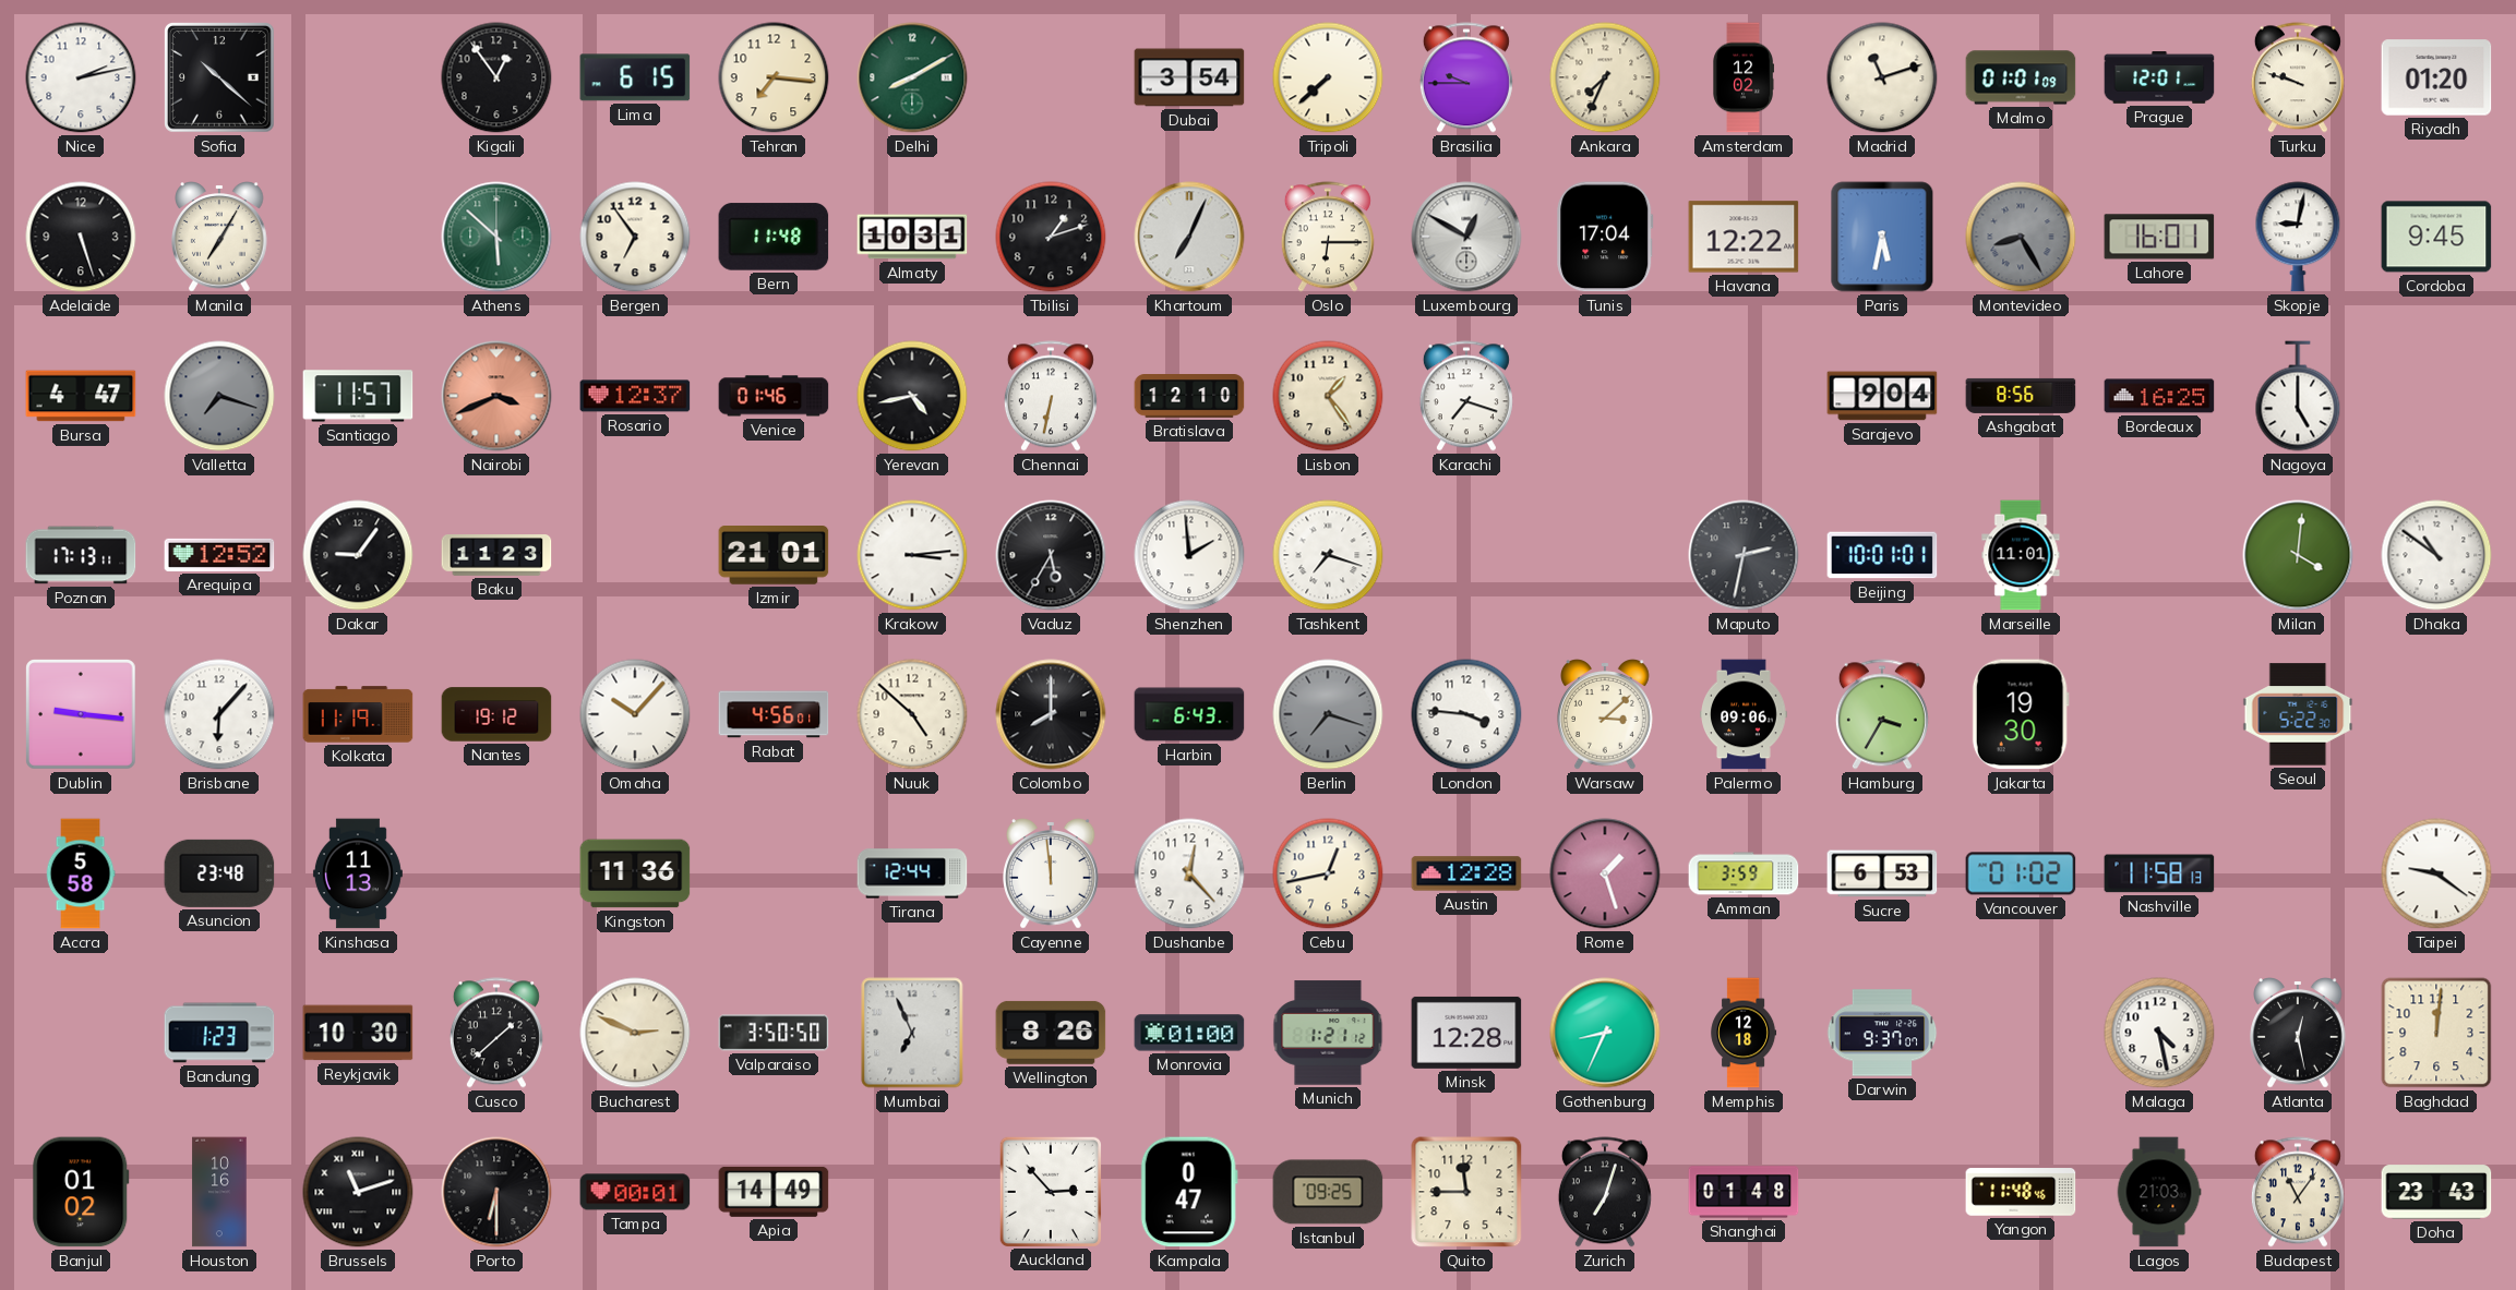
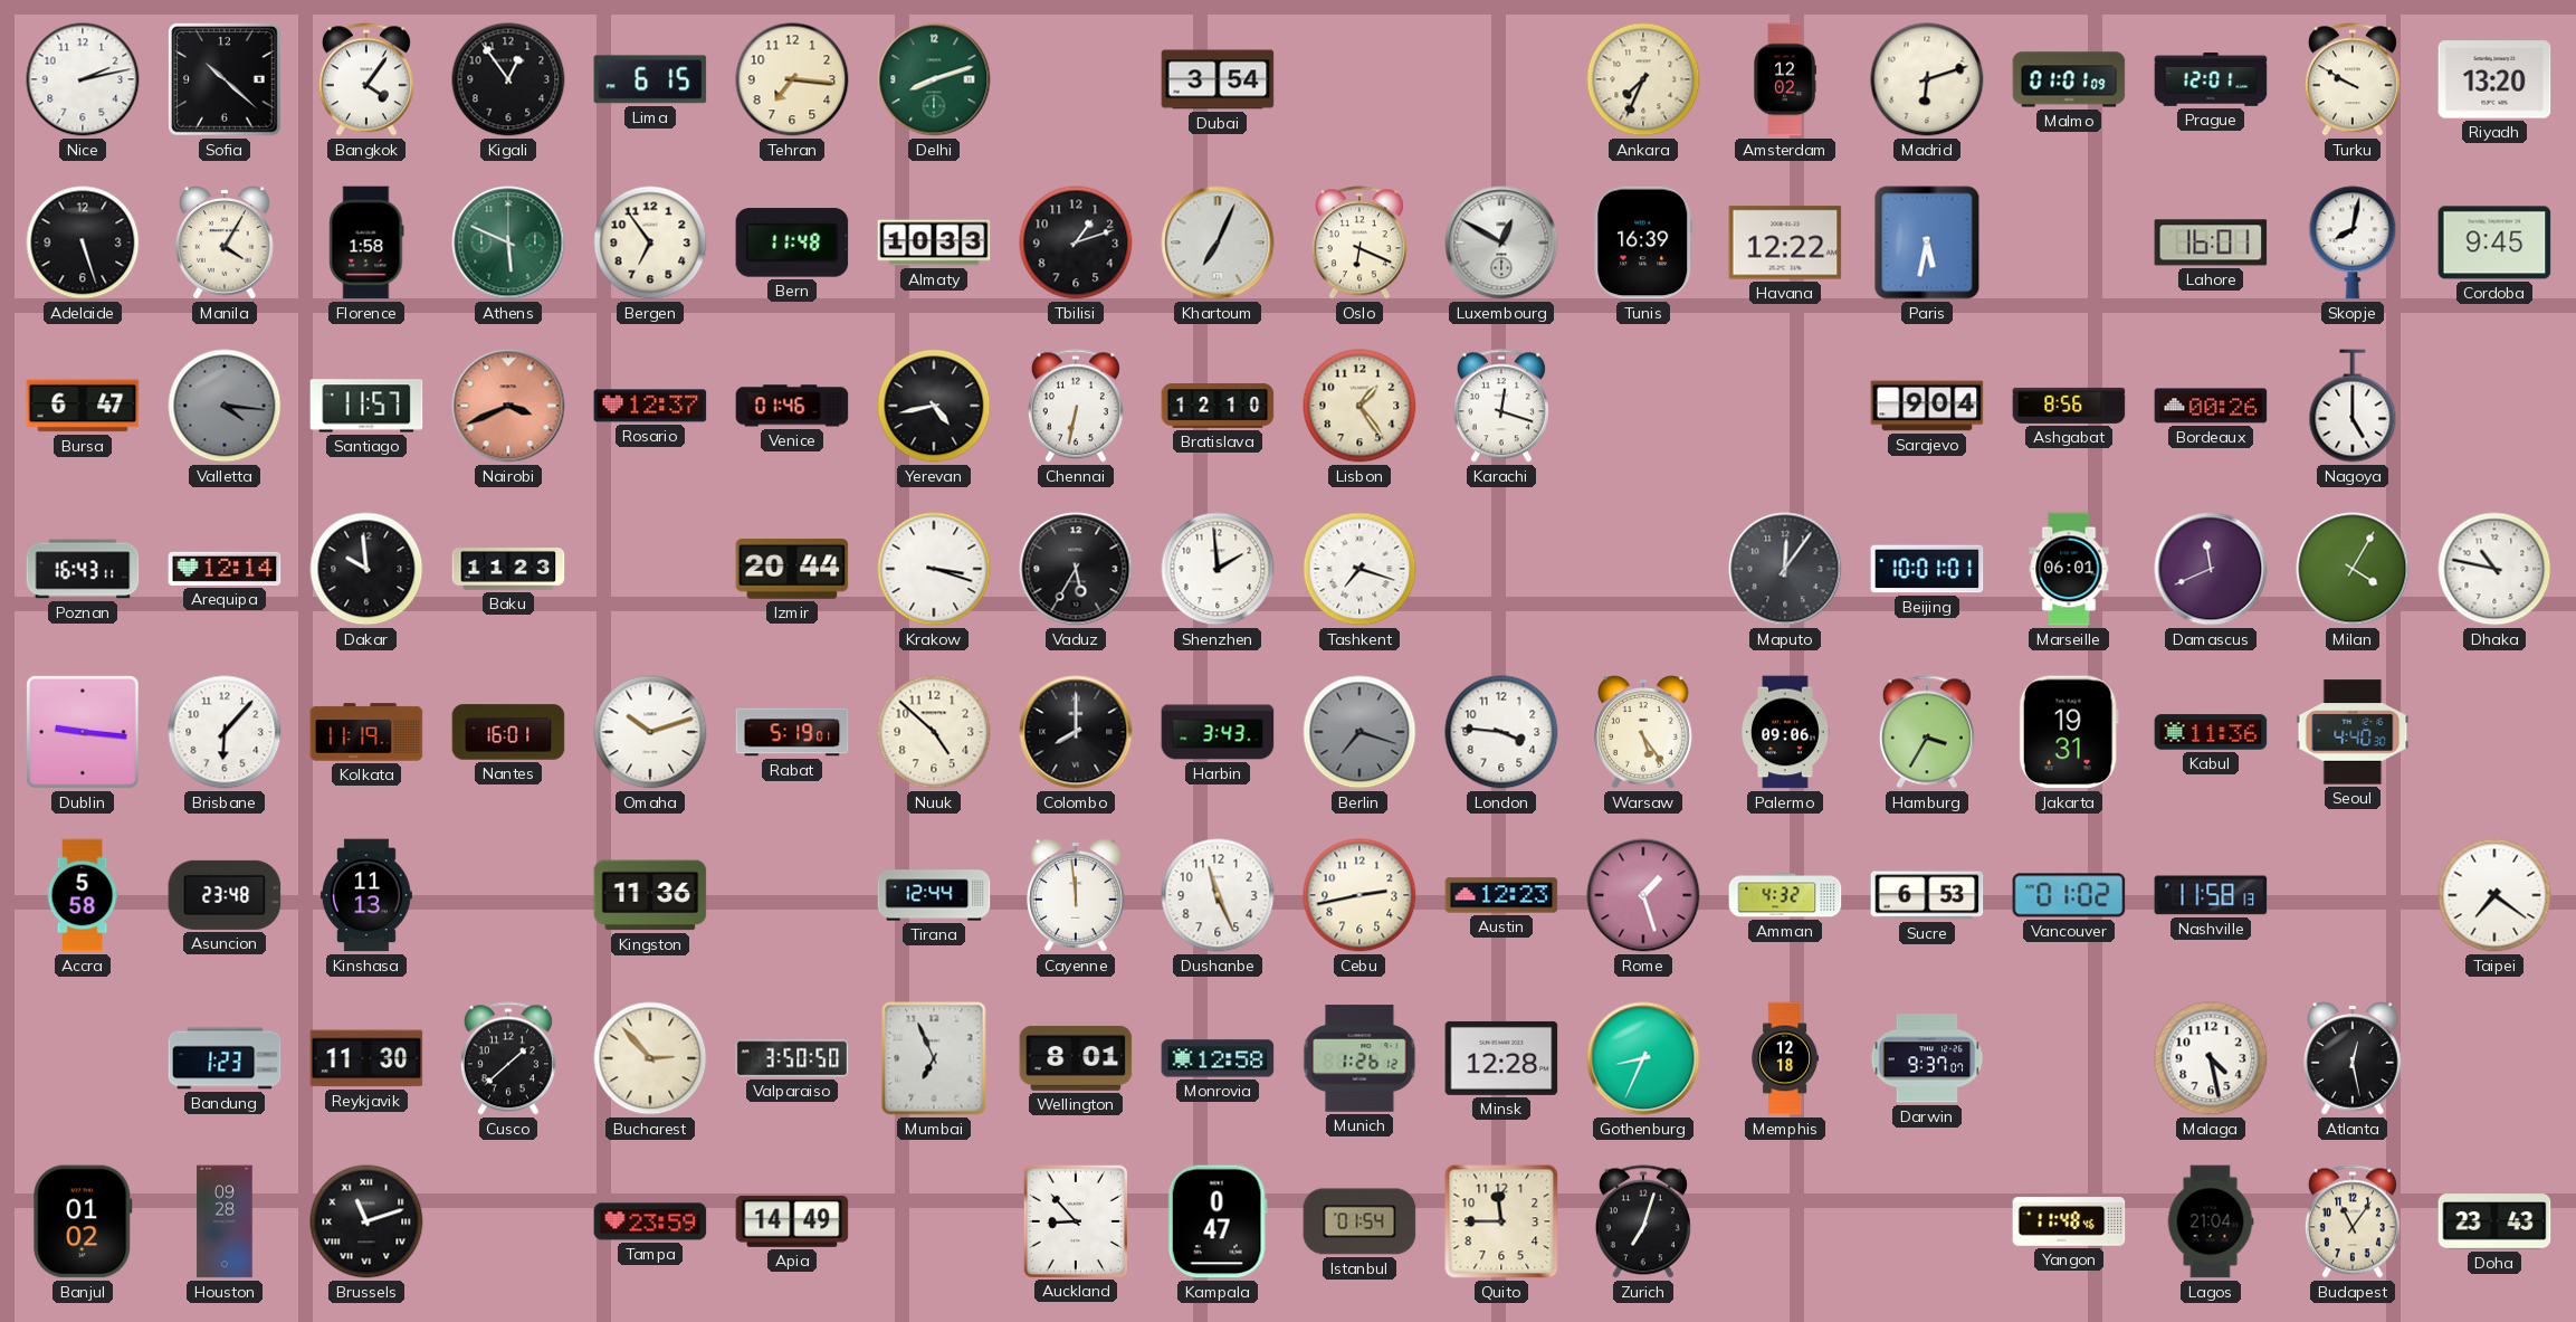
Bangkok: none -> 4:06
Delhi: 8:10 -> 8:12
Tripoli: 7:38 -> none
Brasilia: 9:45 -> none
Madrid: 11:12 -> 6:12
Turku: 9:48 -> 9:50
Riyadh: 01:20 -> 13:20
Manila: 7:05 -> 4:05
Florence: none -> 1:58
Athens: 5:52 -> 5:49
Almaty: 10:31 -> 10:33
Oslo: 6:15 -> 6:19
Tunis: 17:04 -> 16:39
Montevideo: 8:25 -> none
Skopje: 9:02 -> 8:02
Bursa: 4:47 -> 6:47
Valletta: 7:18 -> 4:16
Karachi: 7:18 -> 12:18
Bordeaux: 16:25 -> 00:26
Poznan: 17:13 -> 16:43
Arequipa: 12:52 -> 12:14
Dakar: 9:06 -> 9:59
Izmir: 21:01 -> 20:44
Krakow: 3:14 -> 3:18
Maputo: 2:32 -> 12:06
Marseille: 11:01 -> 06:01
Damascus: none -> 11:41
Milan: 4:01 -> 4:05
Dhaka: 10:51 -> 10:47
Nantes: 19:12 -> 16:01
Omaha: 10:07 -> 10:12
Rabat: 4:56 -> 5:19
Harbin: 6:43 -> 3:43
Warsaw: 3:08 -> 5:24
Jakarta: 19:30 -> 19:31
Kabul: none -> 11:36
Seoul: 5:22 -> 4:40
Dushanbe: 12:23 -> 11:26
Cebu: 12:43 -> 2:43
Austin: 12:28 -> 12:23
Amman: 3:59 -> 4:32
Taipei: 9:21 -> 7:21
Reykjavik: 10:30 -> 11:30
Bucharest: 2:49 -> 2:53
Wellington: 8:26 -> 8:01
Monrovia: 01:00 -> 12:58
Munich: 1:21 -> 1:26
Baghdad: 12:01 -> none
Houston: 10:16 -> 09:28
Porto: 6:30 -> none
Tampa: 00:01 -> 23:59
Auckland: 2:53 -> 8:53
Istanbul: 09:25 -> 01:54
Shanghai: 01:48 -> none
Lagos: 21:03 -> 21:04
